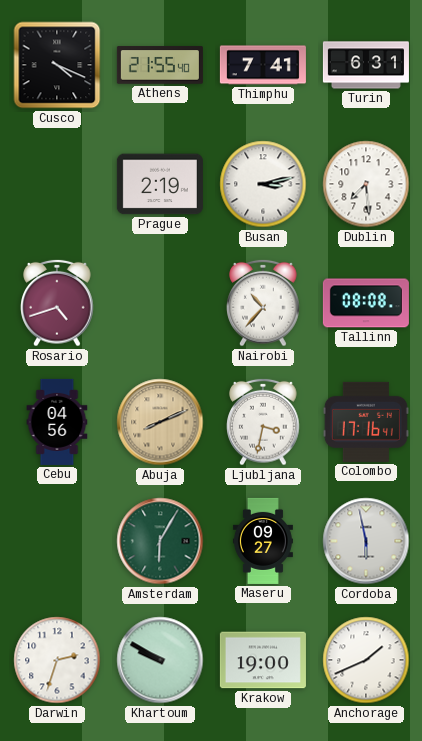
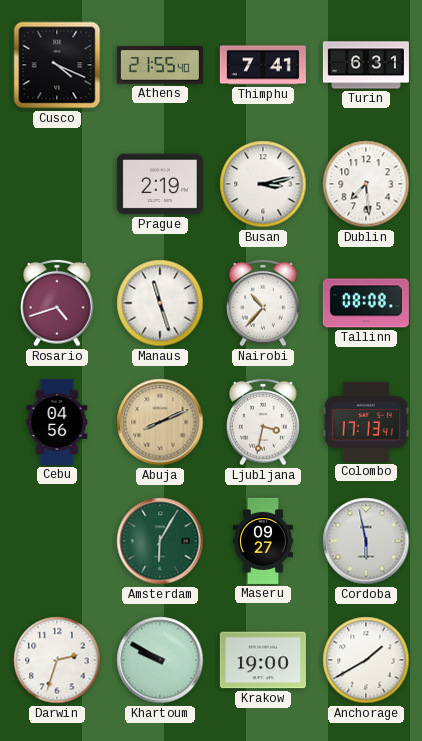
Manaus: none -> 11:27
Colombo: 17:16 -> 17:13
Anchorage: 1:41 -> 1:40
